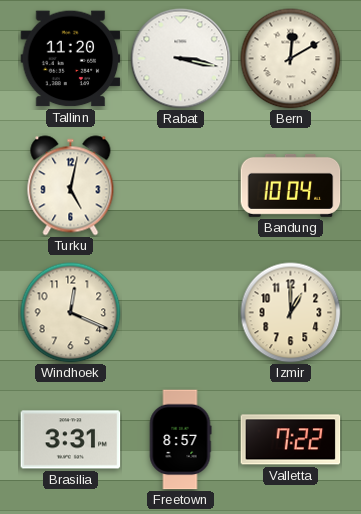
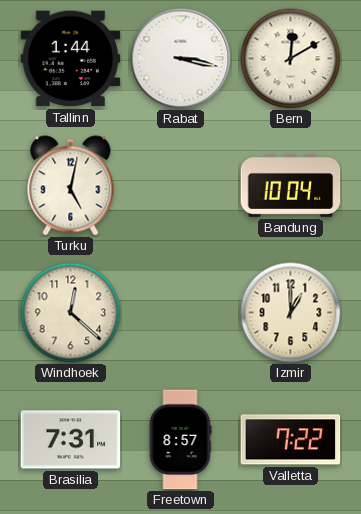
Tallinn: 11:20 -> 1:44
Windhoek: 12:19 -> 12:22
Brasilia: 3:31 -> 7:31
